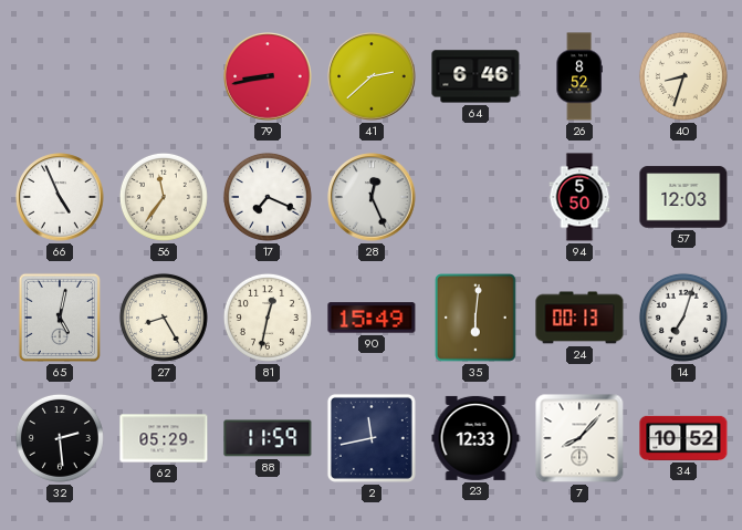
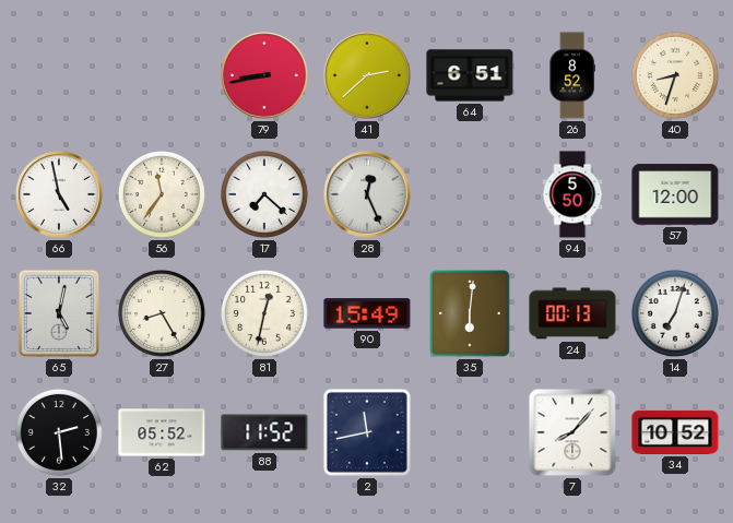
64: 6:46 -> 6:51
66: 4:56 -> 4:58
17: 7:19 -> 7:22
57: 12:03 -> 12:00
62: 05:29 -> 05:52
88: 11:59 -> 11:52
23: 12:33 -> none
